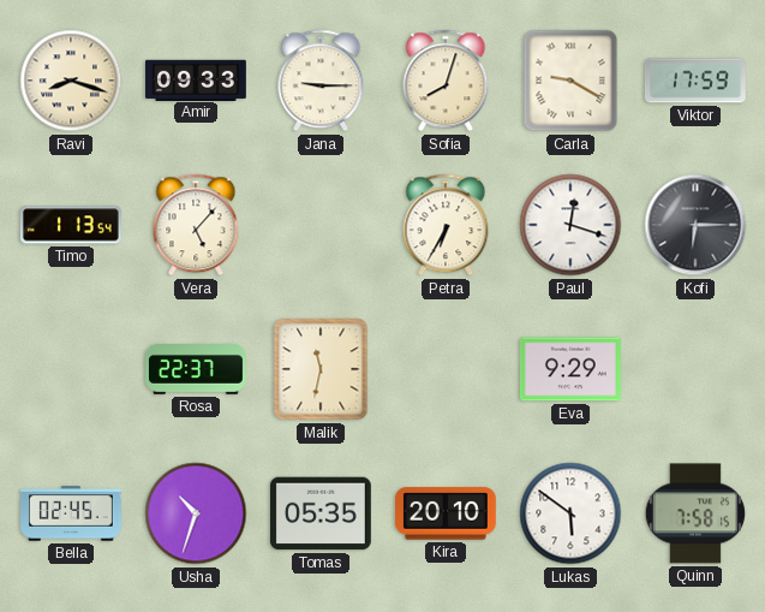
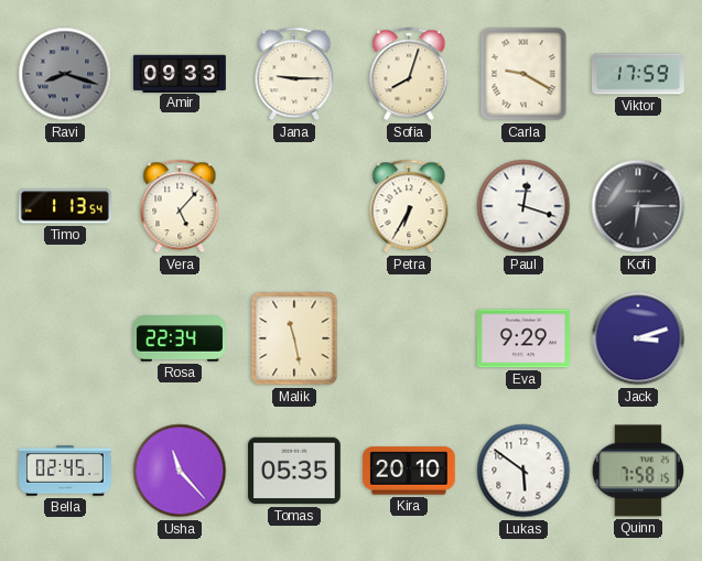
Ravi dial: cream -> grey
Rosa: 22:37 -> 22:34
Malik: 11:32 -> 11:28
Jack: none -> 3:12
Usha: 10:33 -> 11:23
